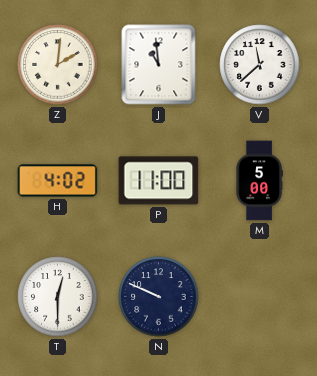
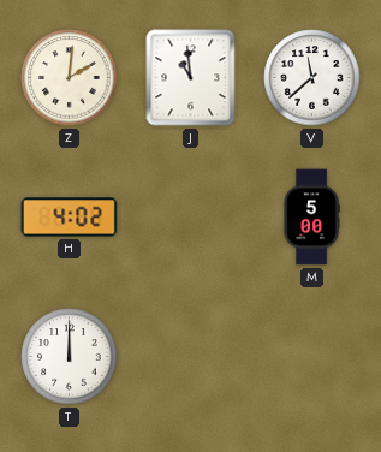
P: 11:00 -> none
T: 12:30 -> 12:00
N: 9:49 -> none
